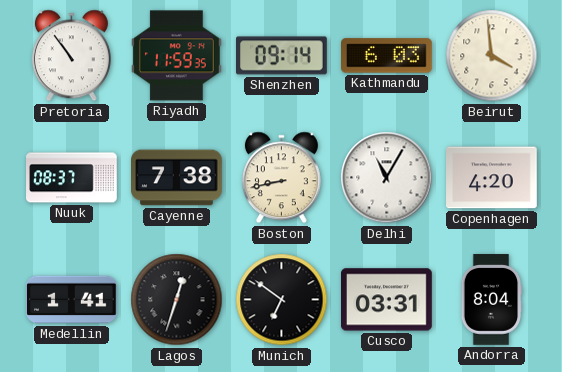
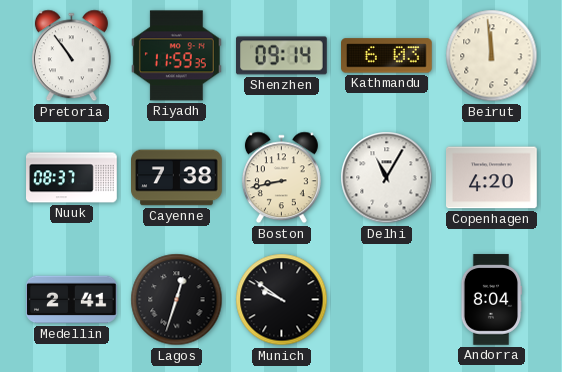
Beirut: 3:59 -> 11:59
Medellin: 1:41 -> 2:41
Munich: 6:51 -> 9:51
Cusco: 03:31 -> none
